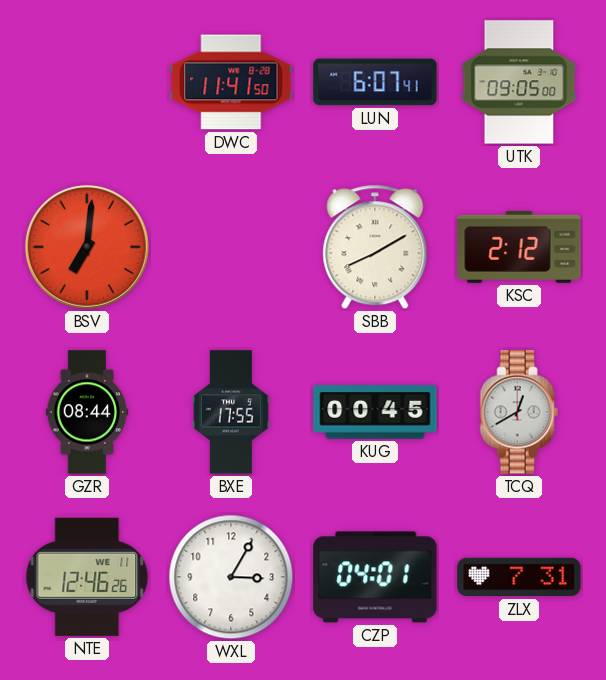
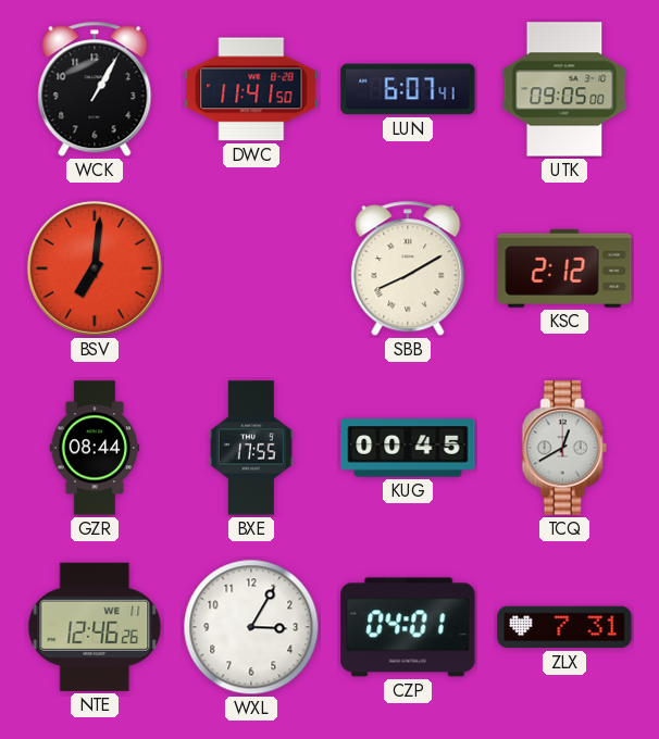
WCK: none -> 1:05
